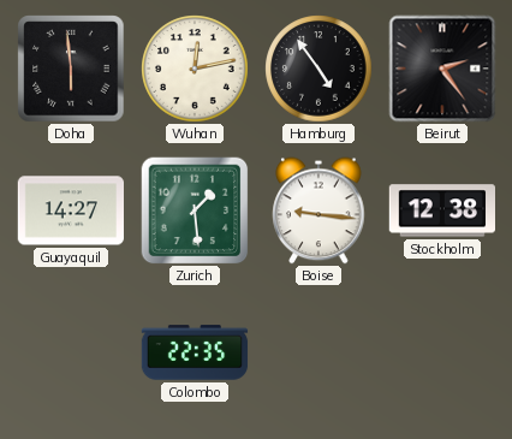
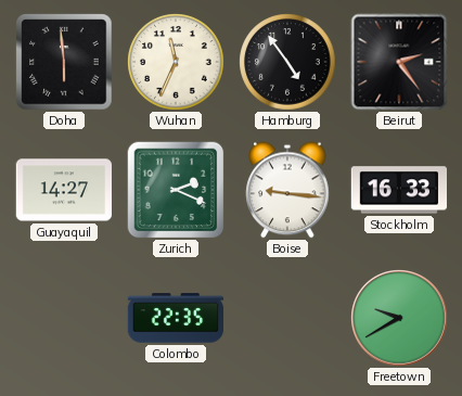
Wuhan: 12:13 -> 11:34
Zurich: 1:29 -> 2:19
Stockholm: 12:38 -> 16:33
Freetown: none -> 9:40
